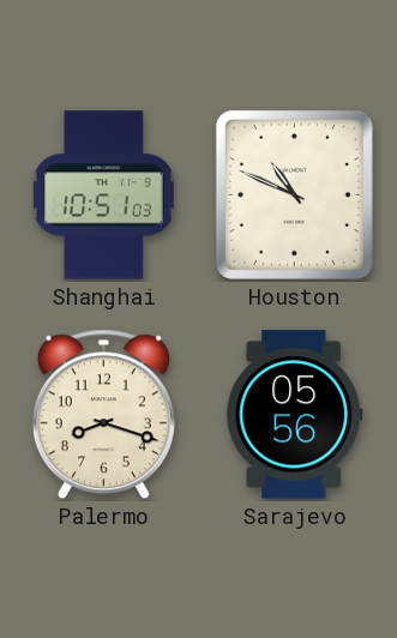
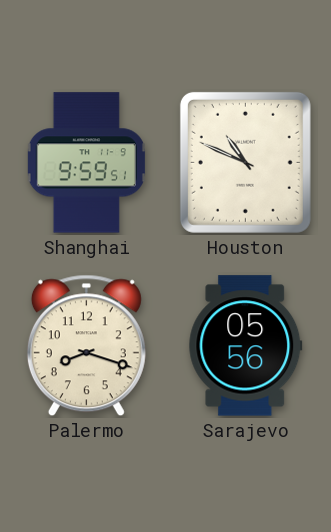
Shanghai: 10:51 -> 9:59
